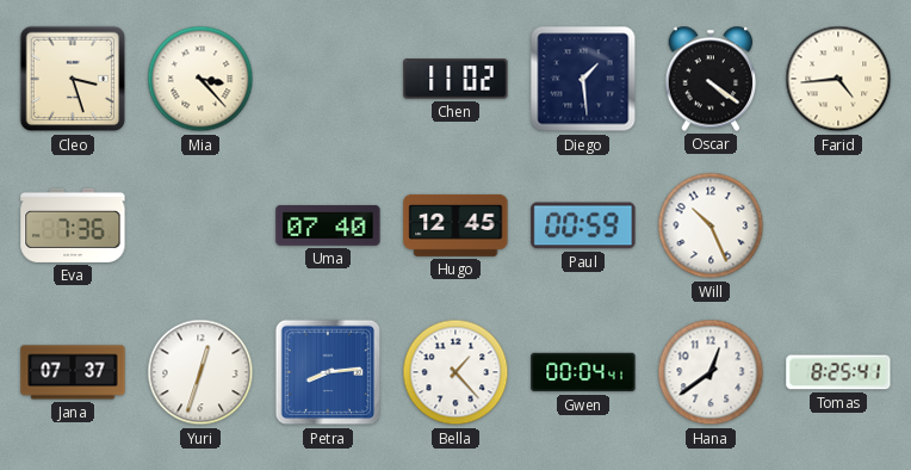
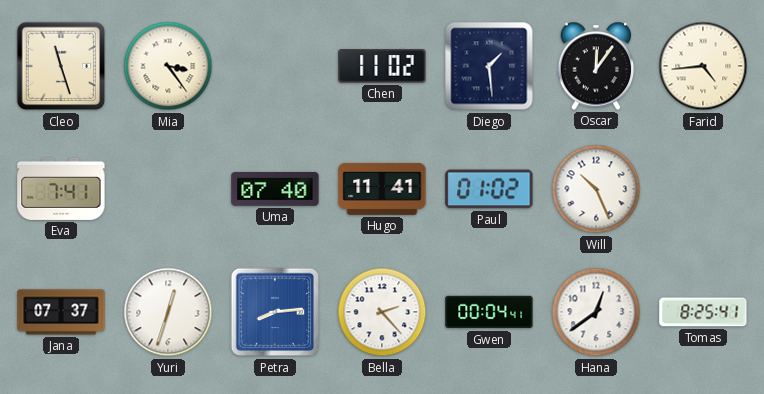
Cleo: 3:27 -> 11:27
Mia: 3:23 -> 3:24
Oscar: 4:21 -> 12:06
Eva: 7:36 -> 7:41
Hugo: 12:45 -> 11:41
Paul: 00:59 -> 01:02
Bella: 1:23 -> 2:23
